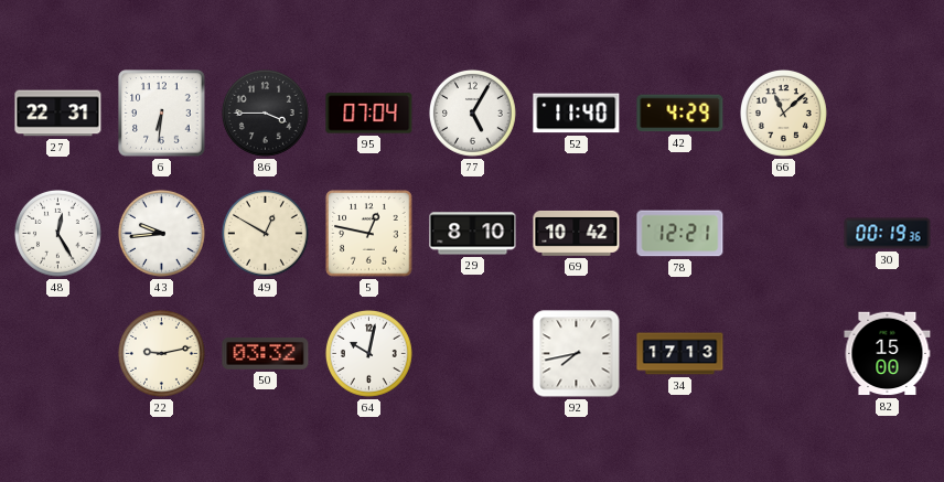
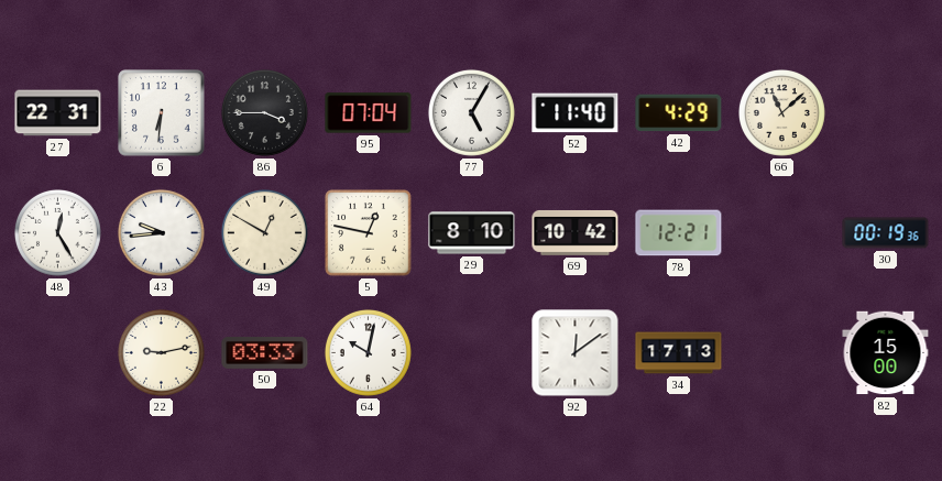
50: 03:32 -> 03:33
92: 7:43 -> 12:09
